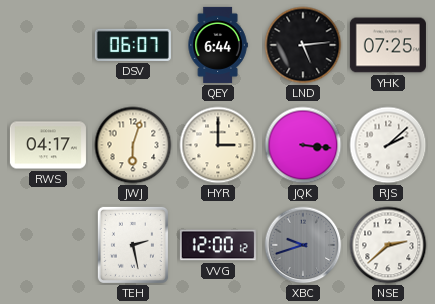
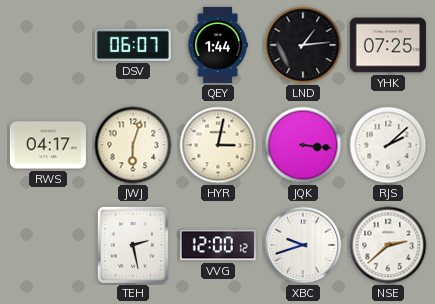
QEY: 6:44 -> 1:44
LND: 5:14 -> 1:14
HYR: 3:00 -> 3:02
XBC dial: grey -> white
